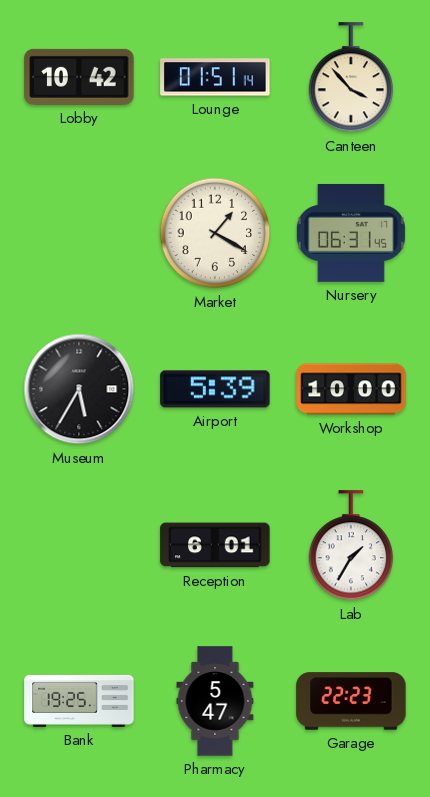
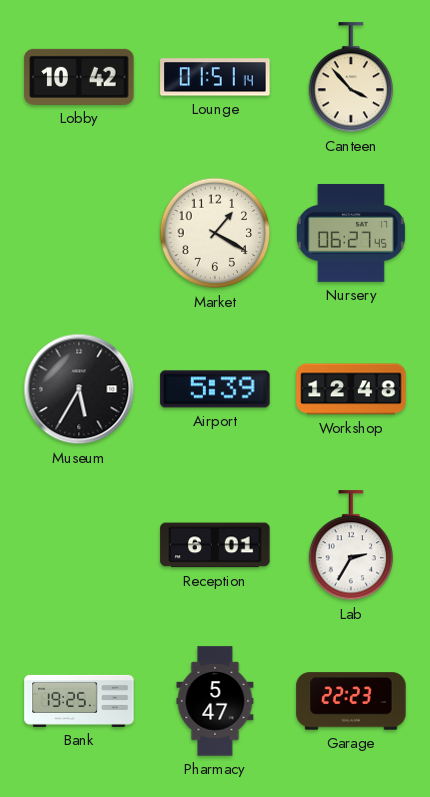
Nursery: 06:31 -> 06:27
Workshop: 10:00 -> 12:48
Lab: 1:35 -> 2:35
